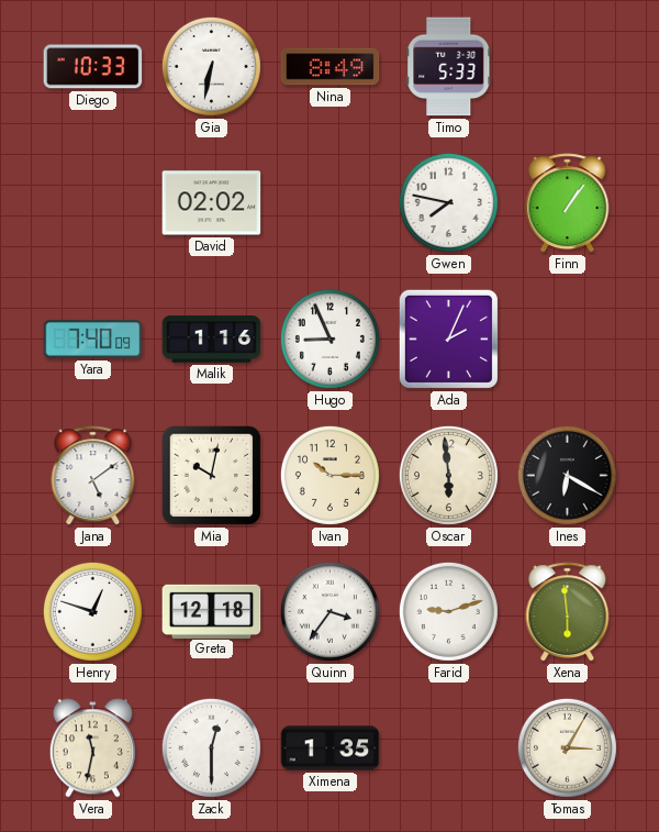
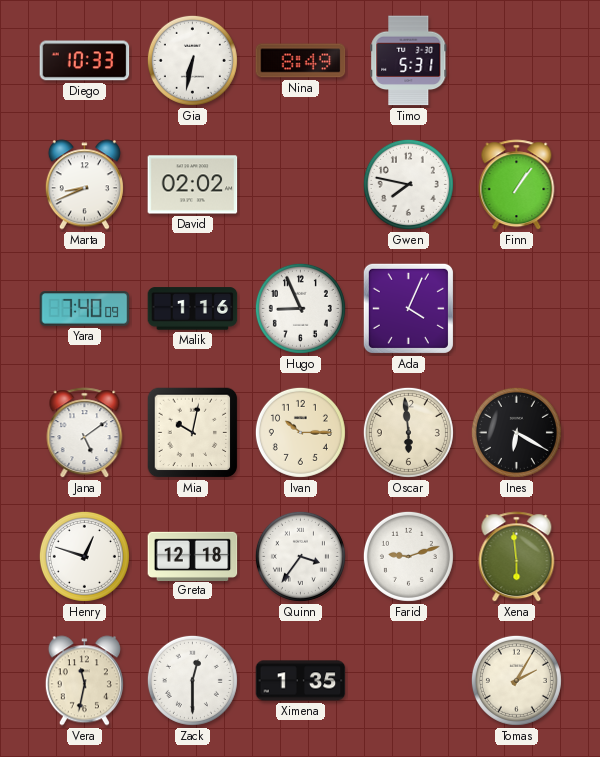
Timo: 5:33 -> 5:31
Marta: none -> 8:41
Ada: 2:04 -> 4:04
Tomas: 3:05 -> 2:05
